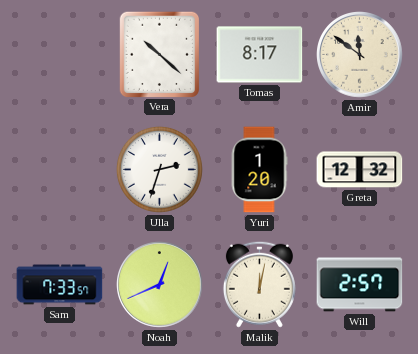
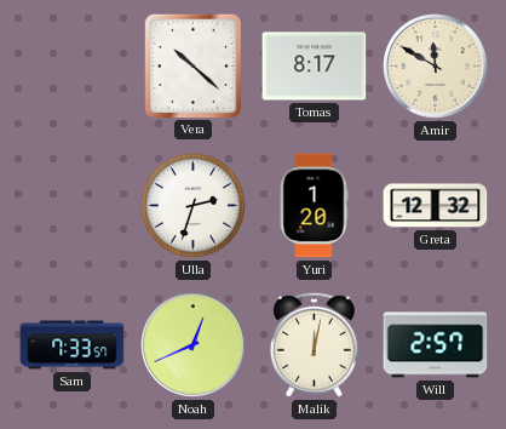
Amir: 11:51 -> 11:50
